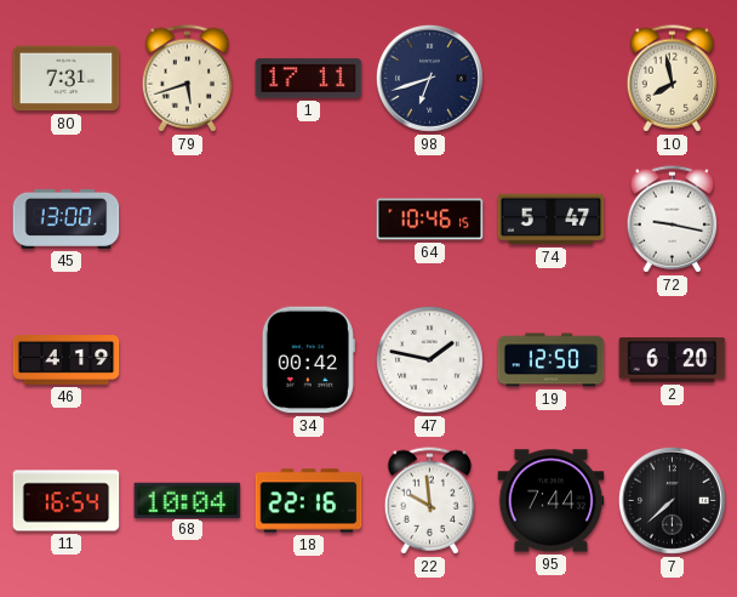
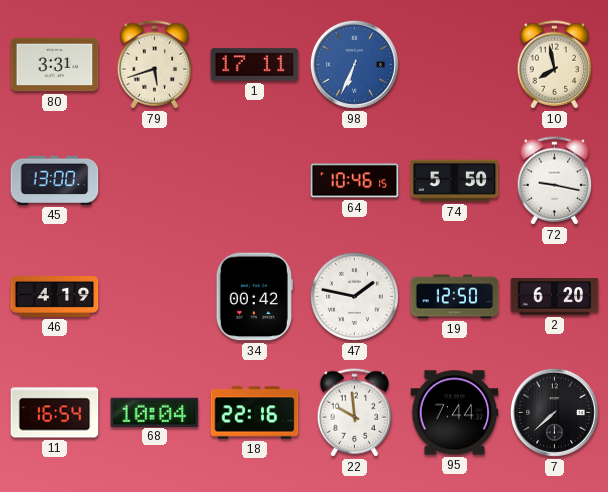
80: 7:31 -> 3:31
98: 6:42 -> 6:34
98 dial: navy -> blue
74: 5:47 -> 5:50
